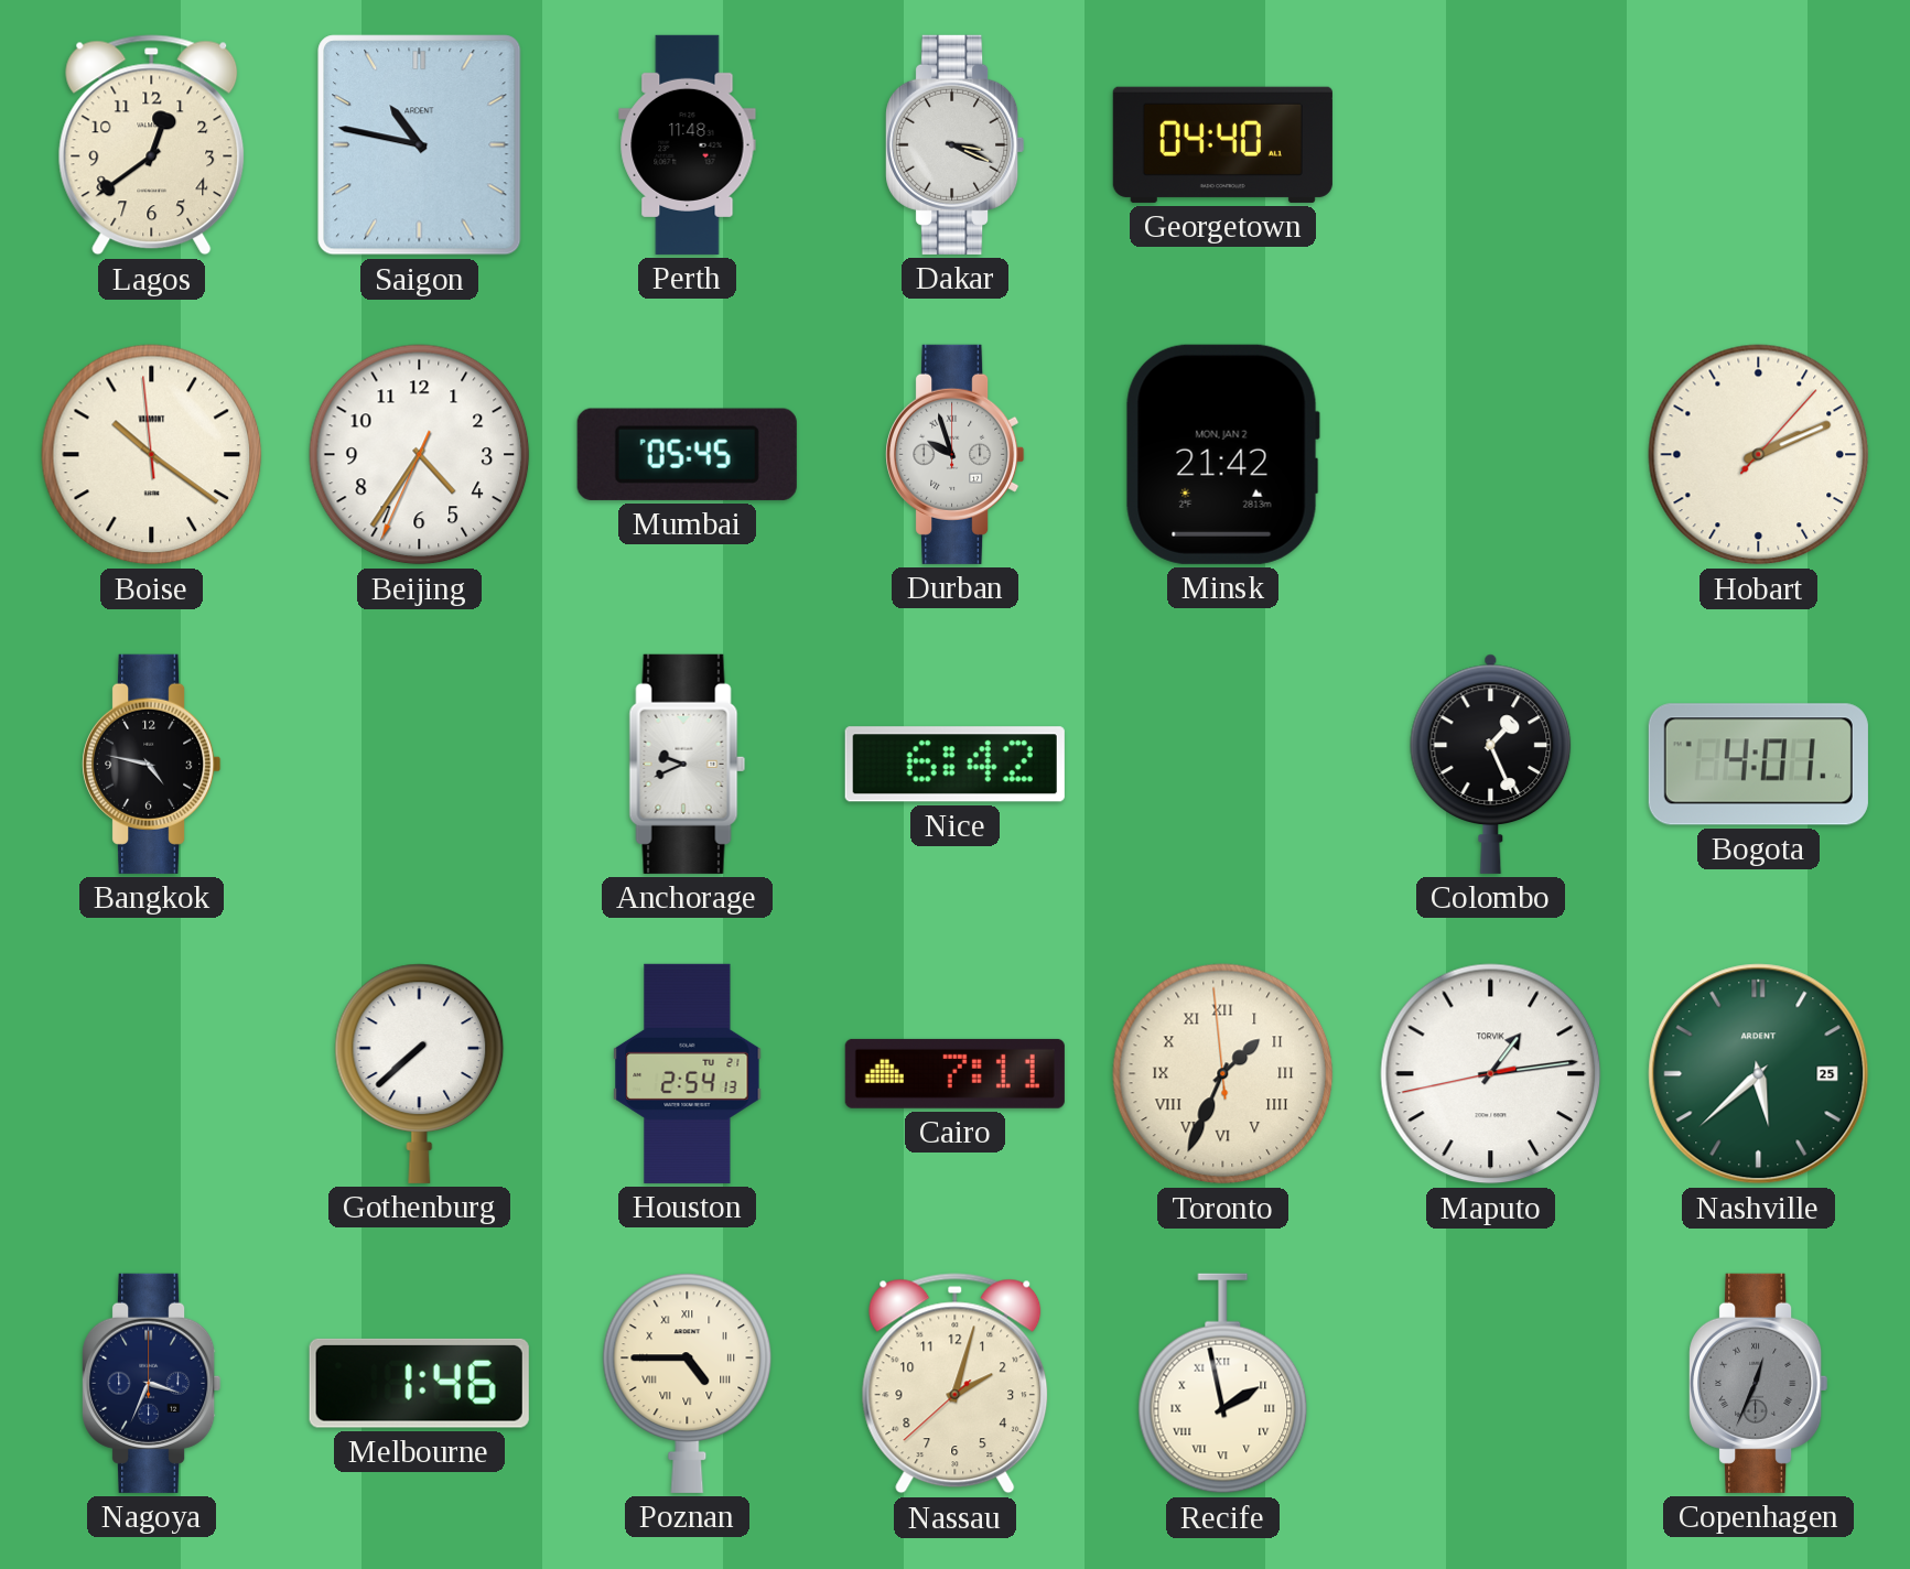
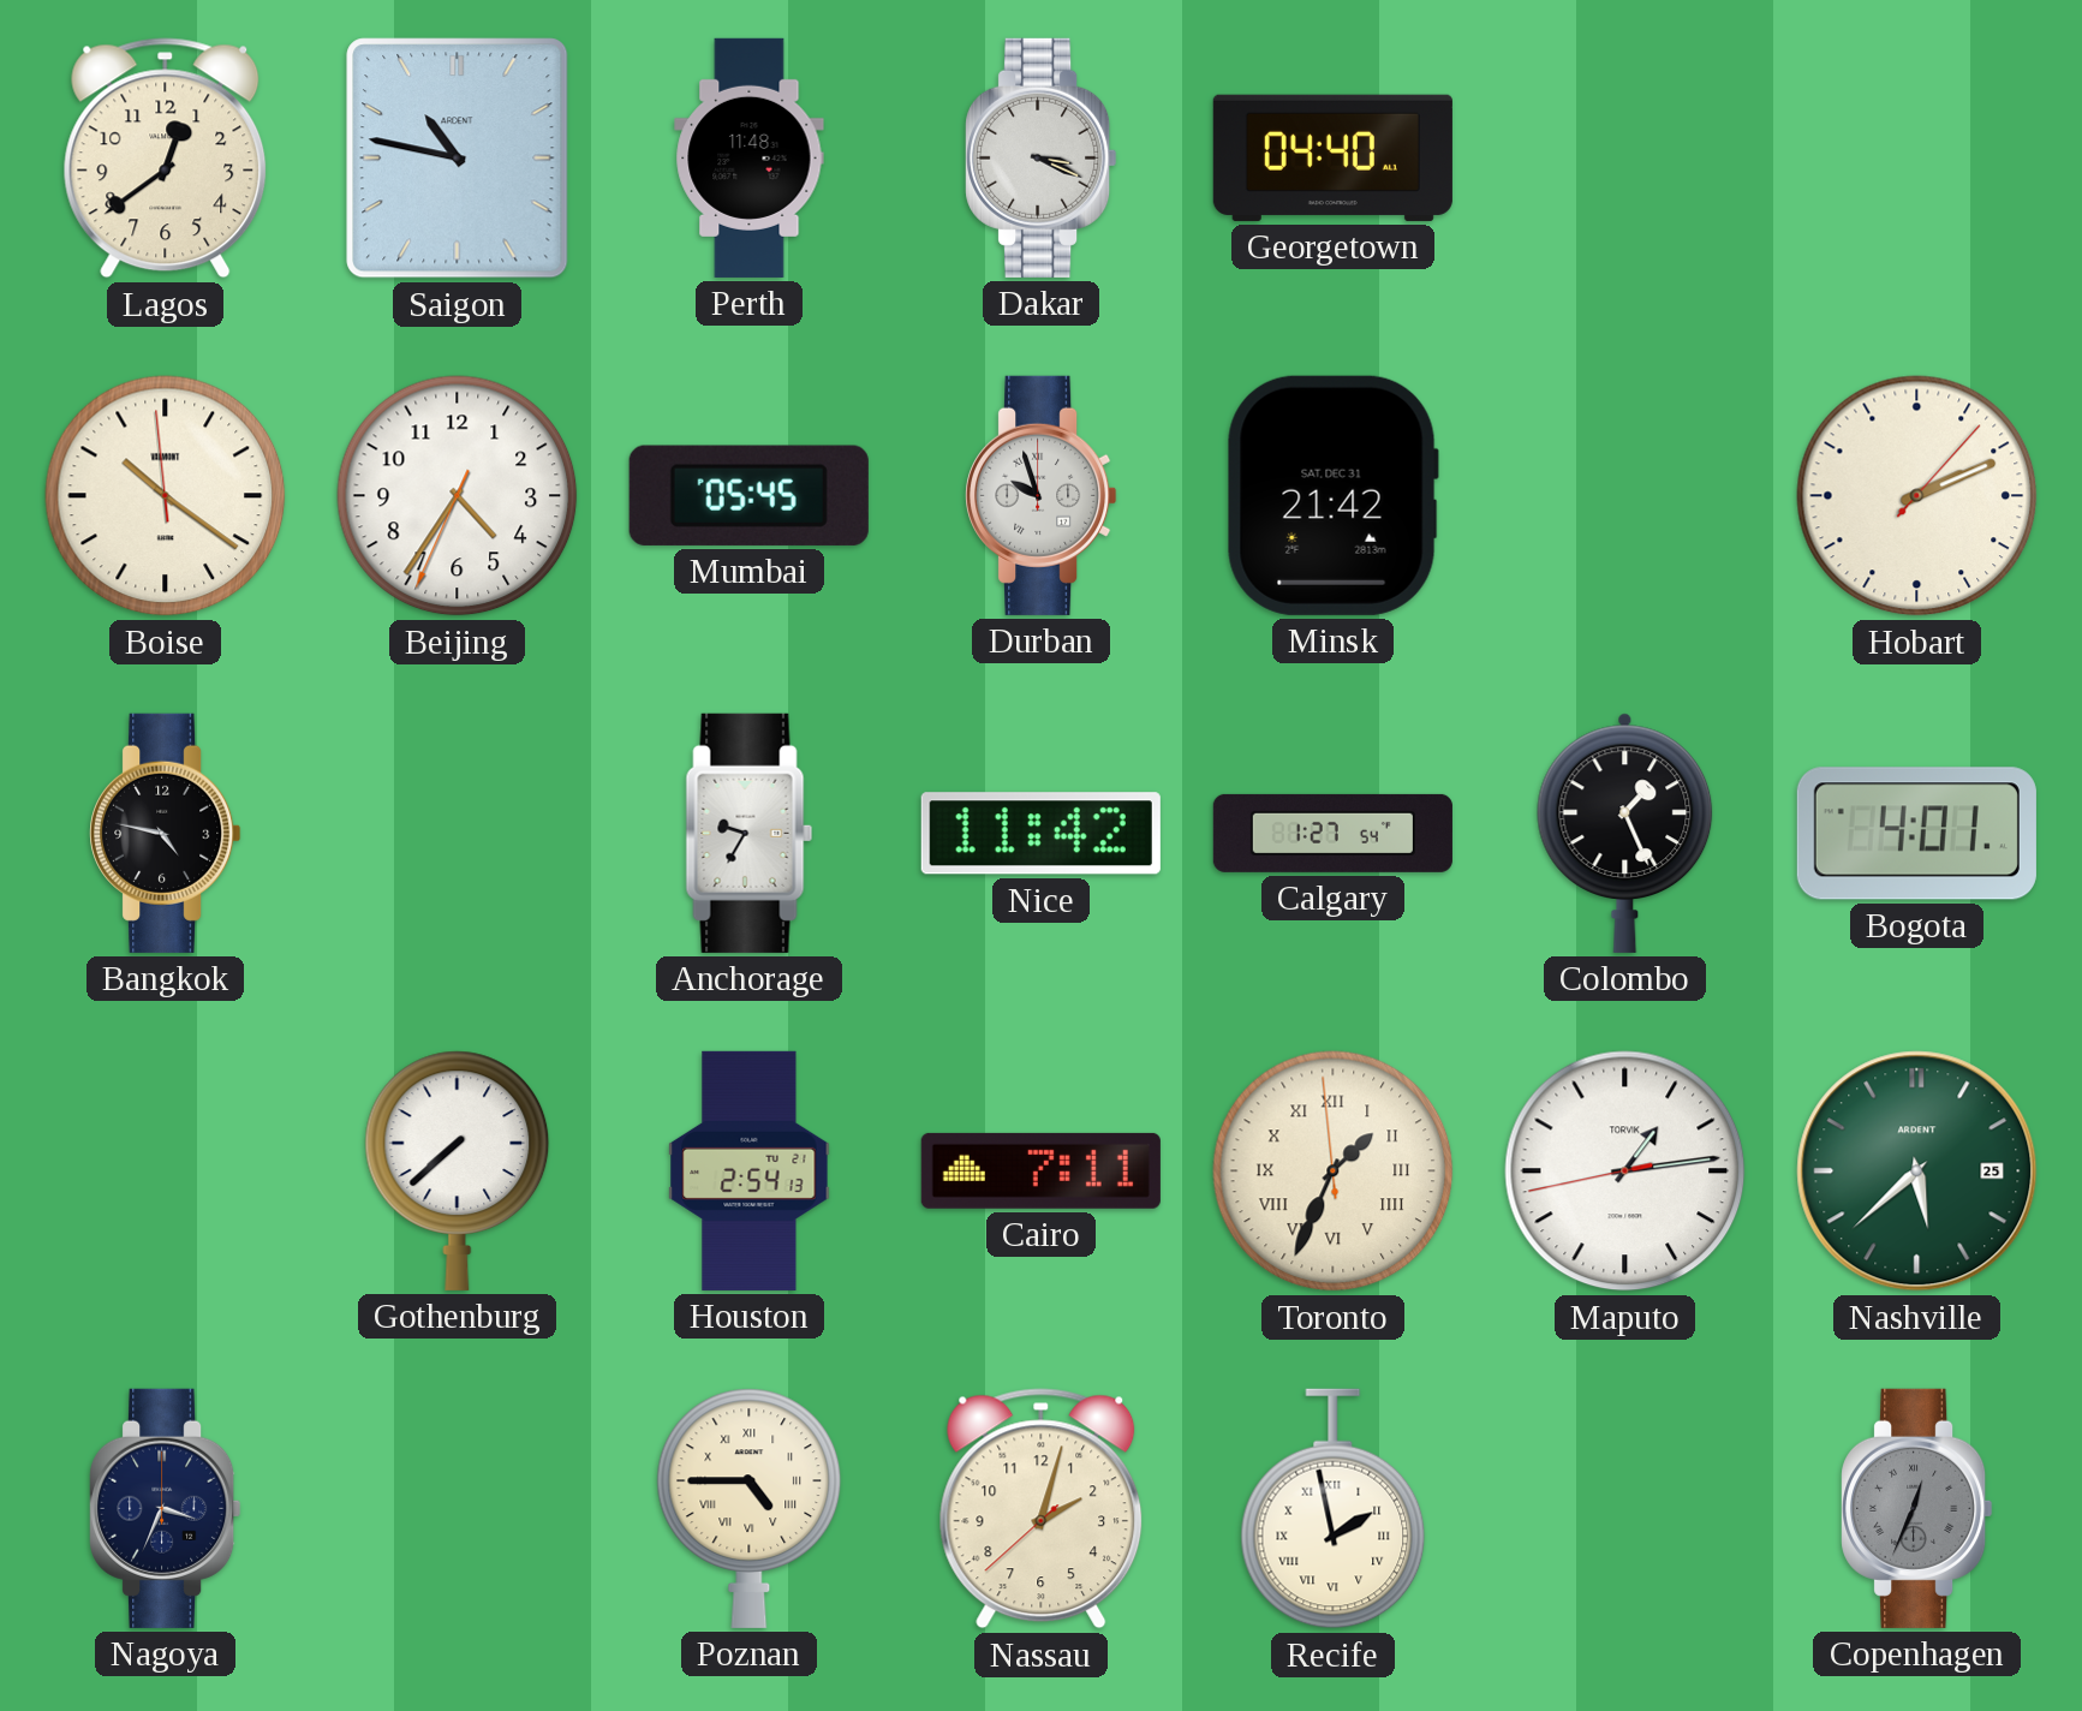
Minsk date: MON, JAN 2 -> SAT, DEC 31
Anchorage: 9:41 -> 9:35
Nice: 6:42 -> 11:42
Calgary: none -> 1:27
Melbourne: 1:46 -> none
